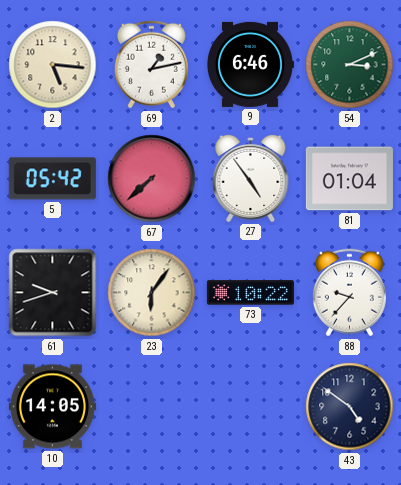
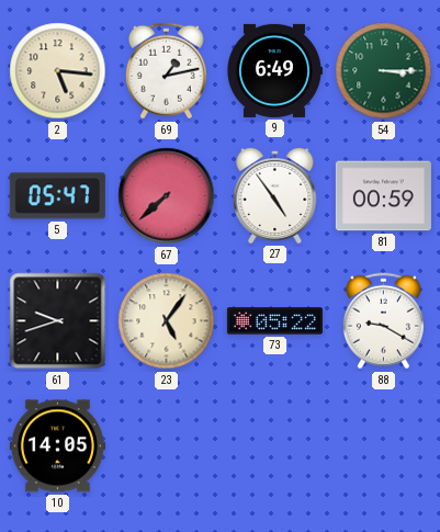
9: 6:46 -> 6:49
54: 3:11 -> 3:15
5: 05:42 -> 05:47
81: 01:04 -> 00:59
23: 6:06 -> 5:06
73: 10:22 -> 05:22
88: 9:37 -> 9:20
43: 4:51 -> none
